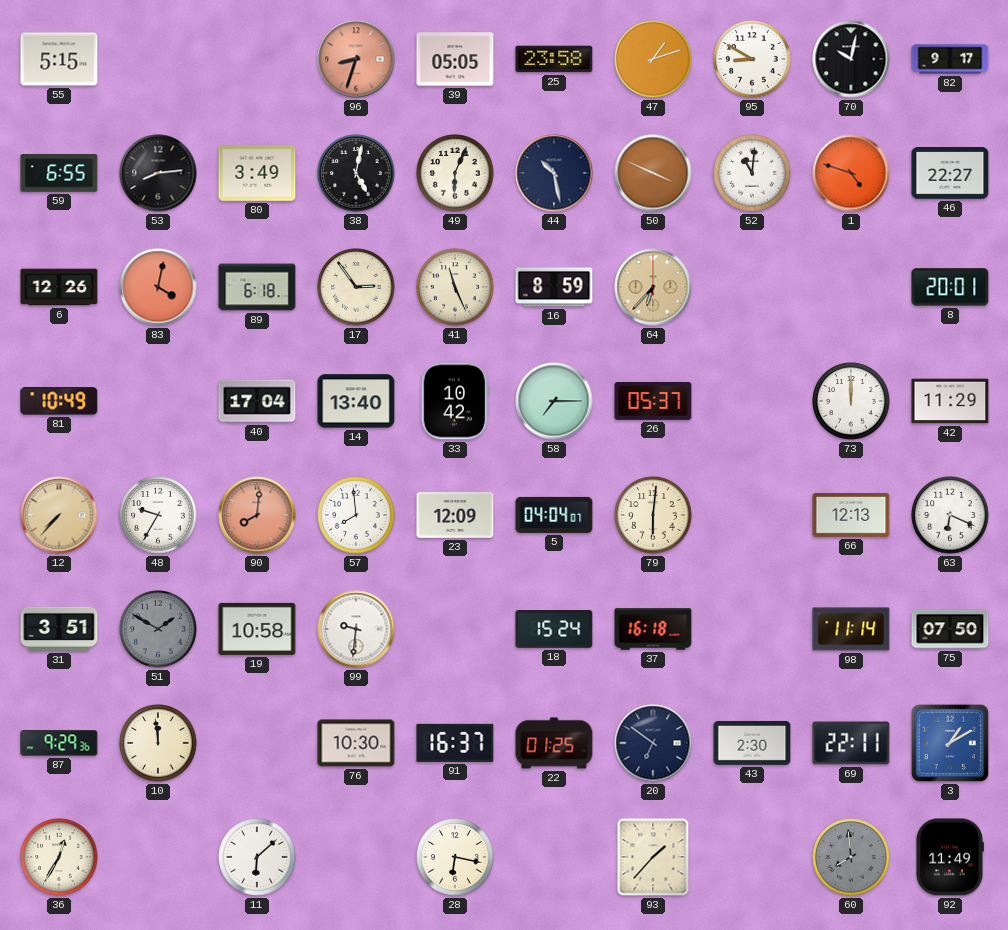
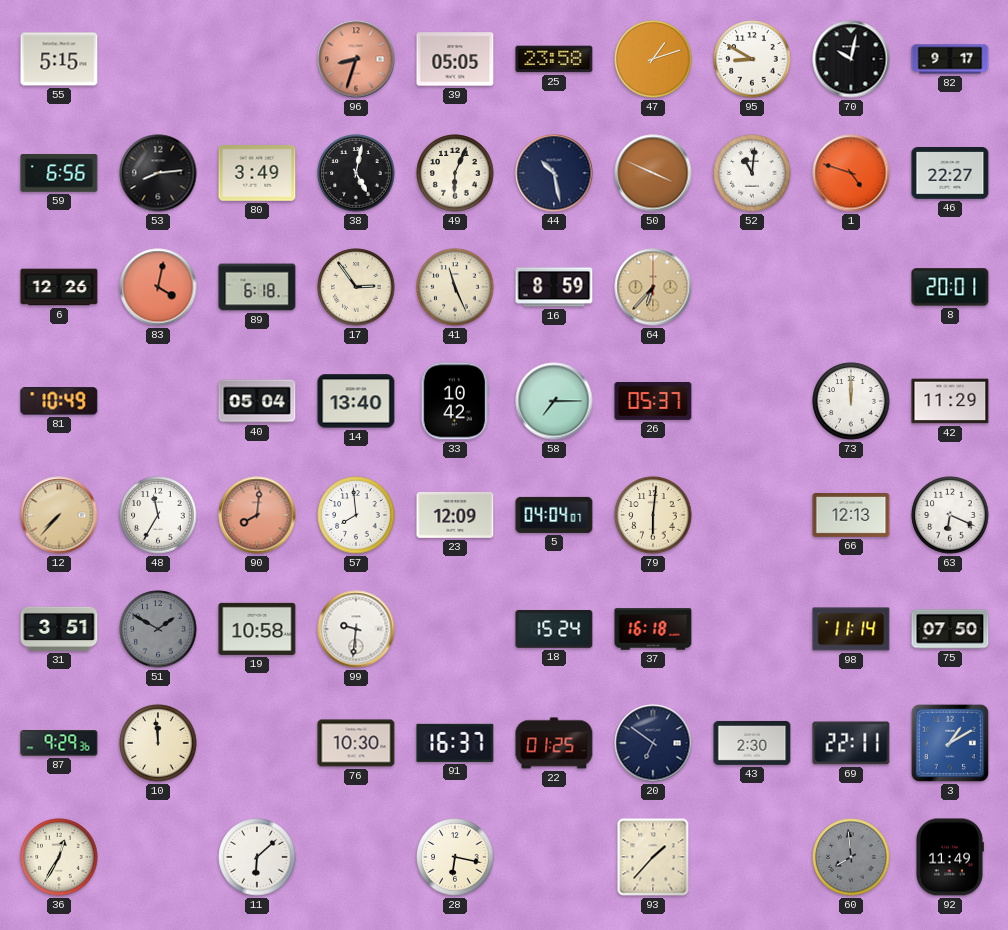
59: 6:55 -> 6:56
40: 17:04 -> 05:04
48: 9:35 -> 11:35
